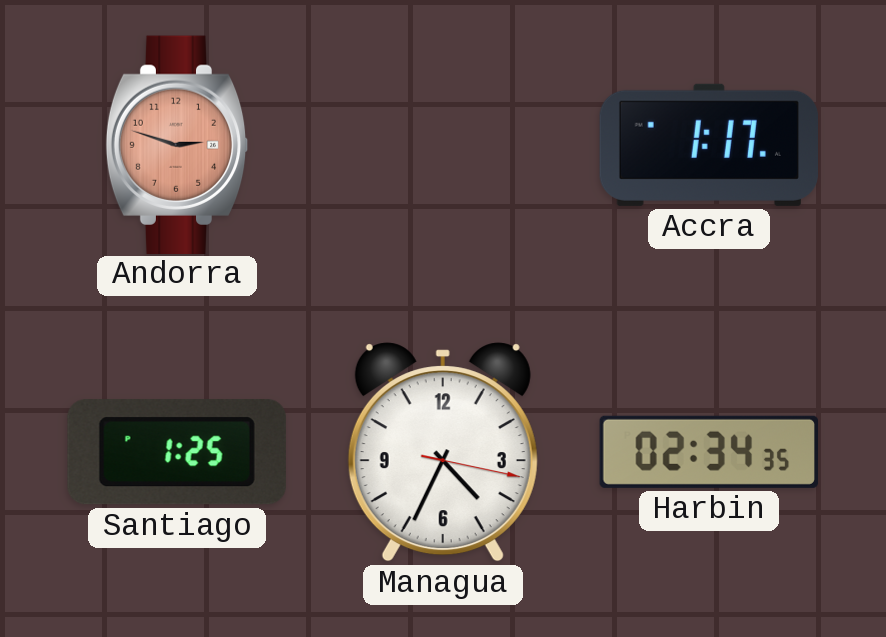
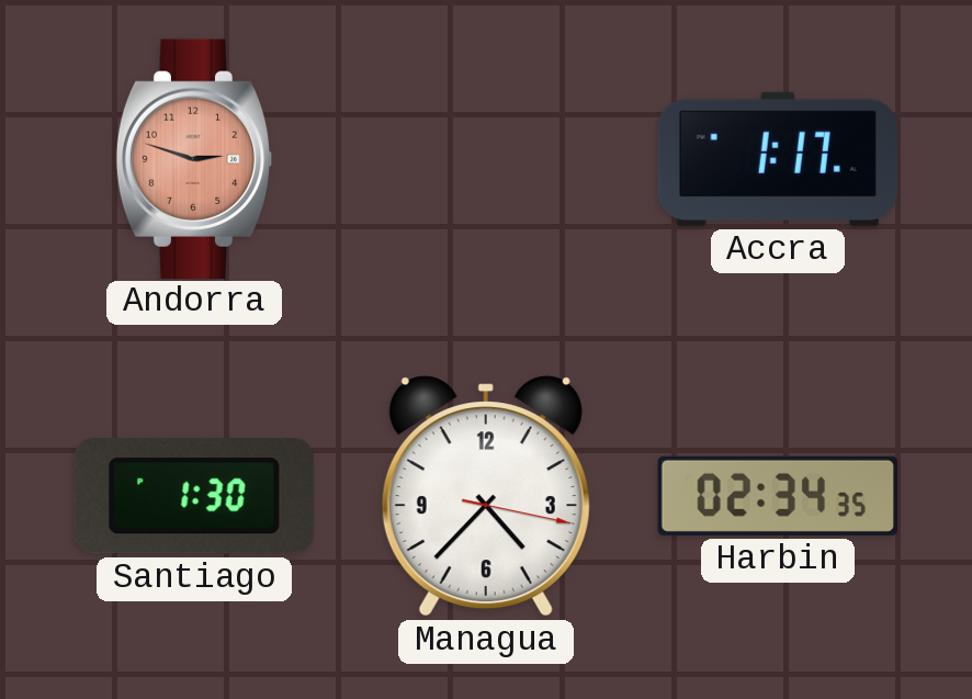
Santiago: 1:25 -> 1:30
Managua: 4:34 -> 4:37
